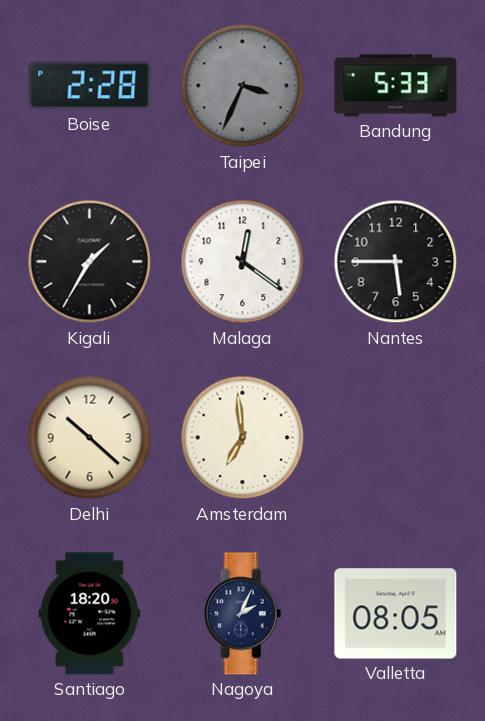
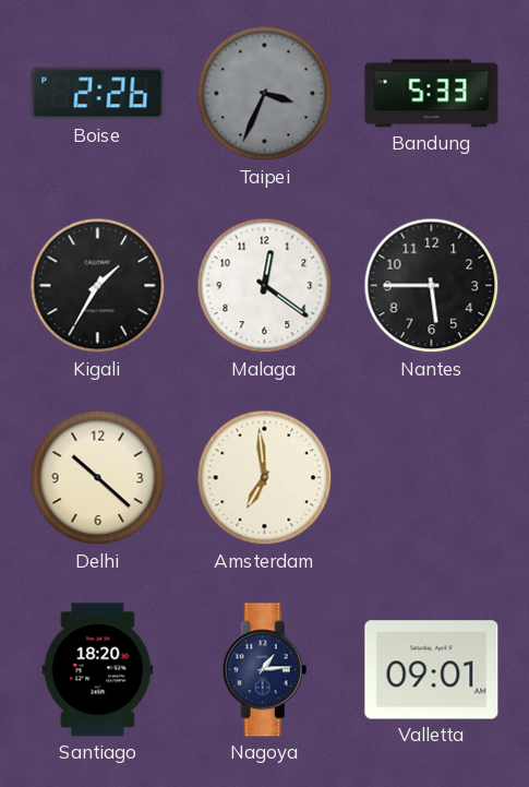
Boise: 2:28 -> 2:26
Nagoya: 2:04 -> 1:14
Valletta: 08:05 -> 09:01
